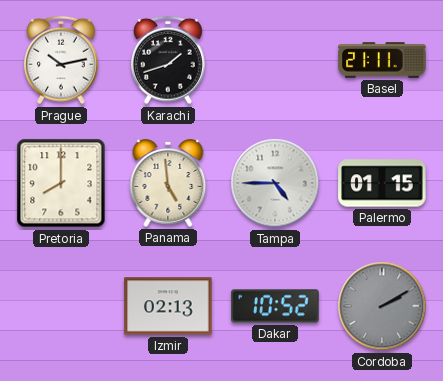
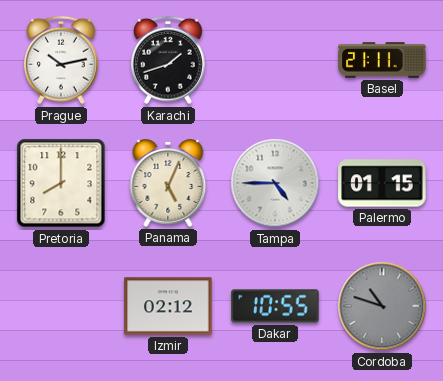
Panama: 4:59 -> 5:04
Izmir: 02:13 -> 02:12
Dakar: 10:52 -> 10:55
Cordoba: 2:10 -> 10:48
